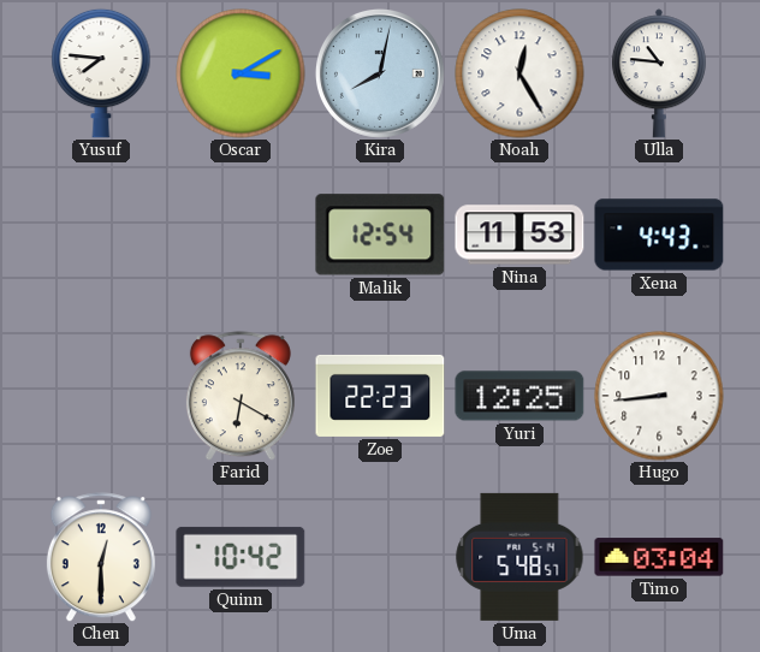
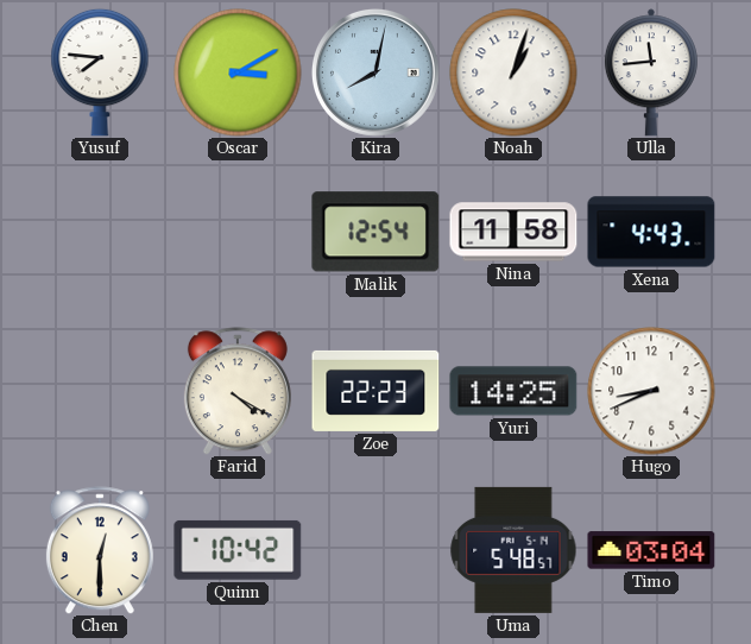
Noah: 12:25 -> 1:03
Ulla: 10:46 -> 11:44
Nina: 11:53 -> 11:58
Farid: 6:20 -> 4:20
Yuri: 12:25 -> 14:25
Hugo: 8:44 -> 8:41
